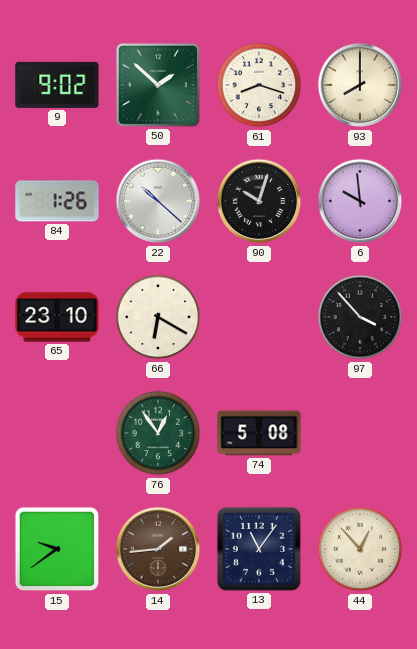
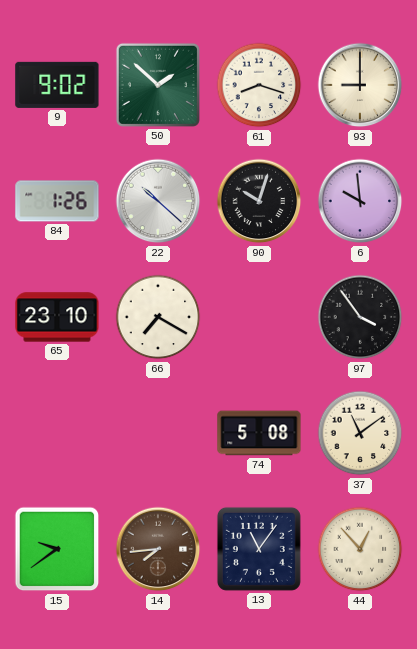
93: 8:00 -> 9:00
66: 6:20 -> 7:20
97: 3:53 -> 3:54
76: 12:54 -> none
37: none -> 11:09
14: 1:44 -> 7:44
